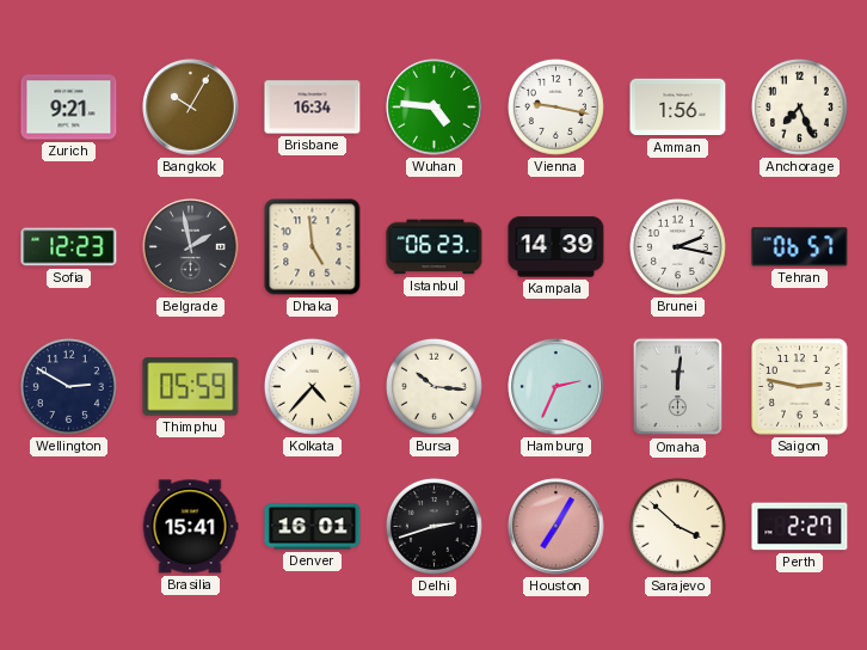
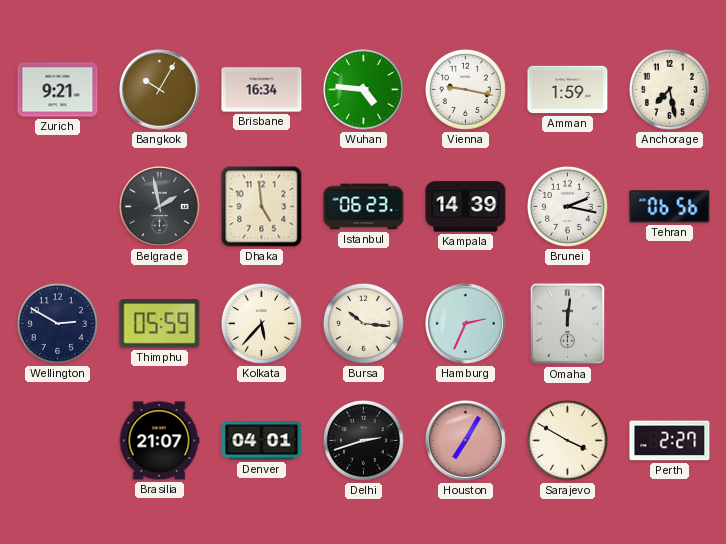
Amman: 1:56 -> 1:59
Anchorage: 7:26 -> 7:28
Sofia: 12:23 -> none
Tehran: 06:57 -> 06:56
Kolkata: 4:37 -> 5:37
Saigon: 2:47 -> none
Brasilia: 15:41 -> 21:07
Denver: 16:01 -> 04:01
Sarajevo: 3:52 -> 3:50
